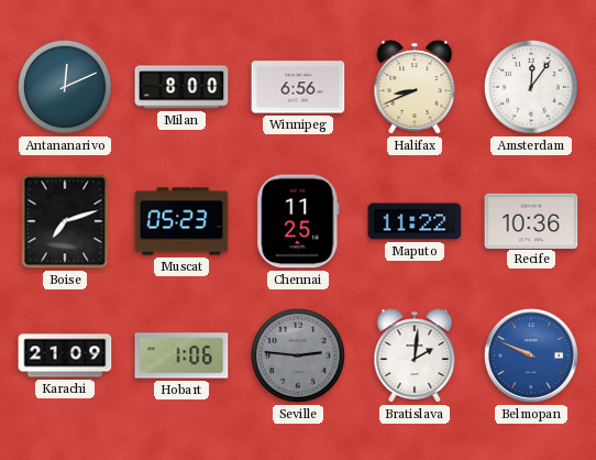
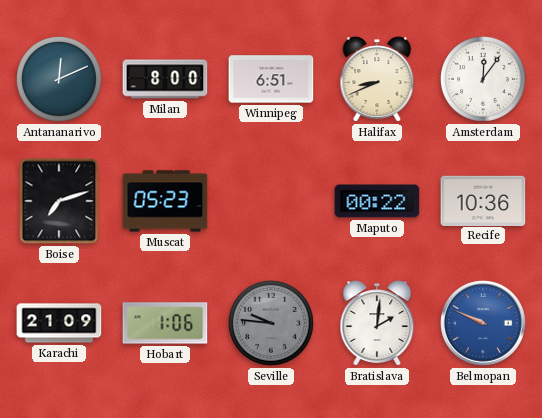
Winnipeg: 6:56 -> 6:51
Chennai: 11:25 -> none
Maputo: 11:22 -> 00:22
Seville: 2:46 -> 9:46
